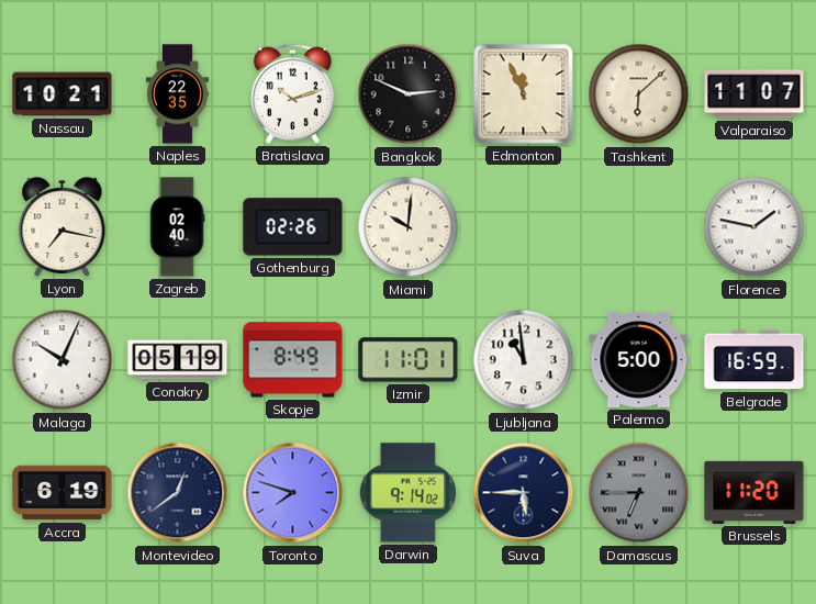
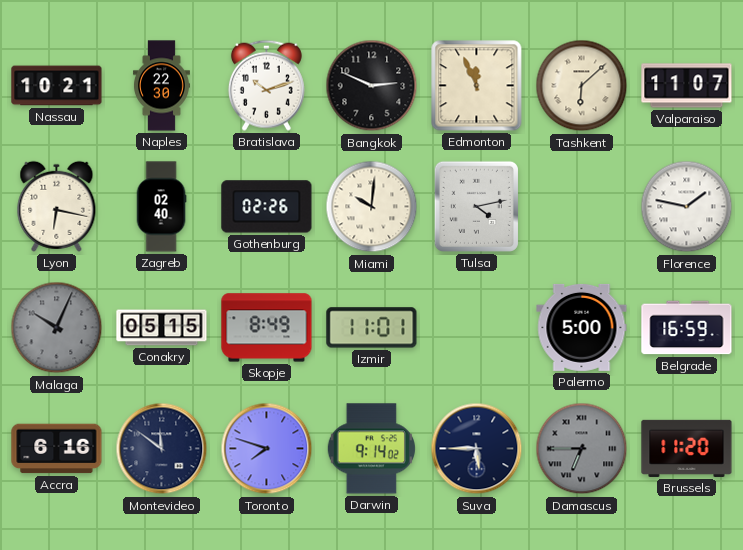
Naples: 22:35 -> 22:30
Lyon: 7:17 -> 6:17
Tulsa: none -> 4:13
Malaga dial: white -> grey
Conakry: 05:19 -> 05:15
Ljubljana: 10:59 -> none
Accra: 6:19 -> 6:16
Montevideo: 12:39 -> 11:51
